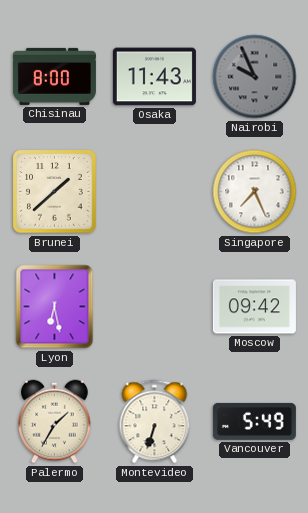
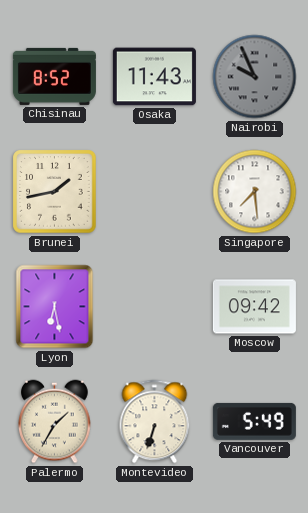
Chisinau: 8:00 -> 8:52
Brunei: 1:38 -> 1:43
Singapore: 7:26 -> 7:29
